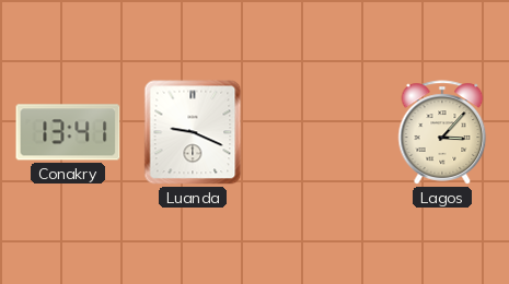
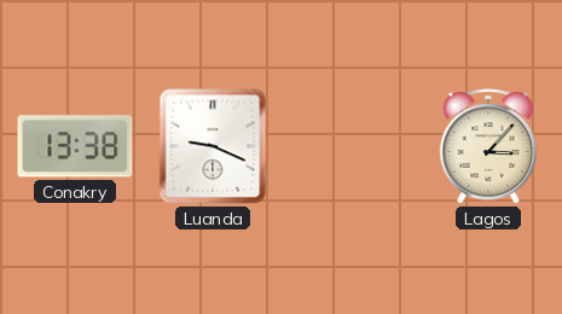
Conakry: 13:41 -> 13:38
